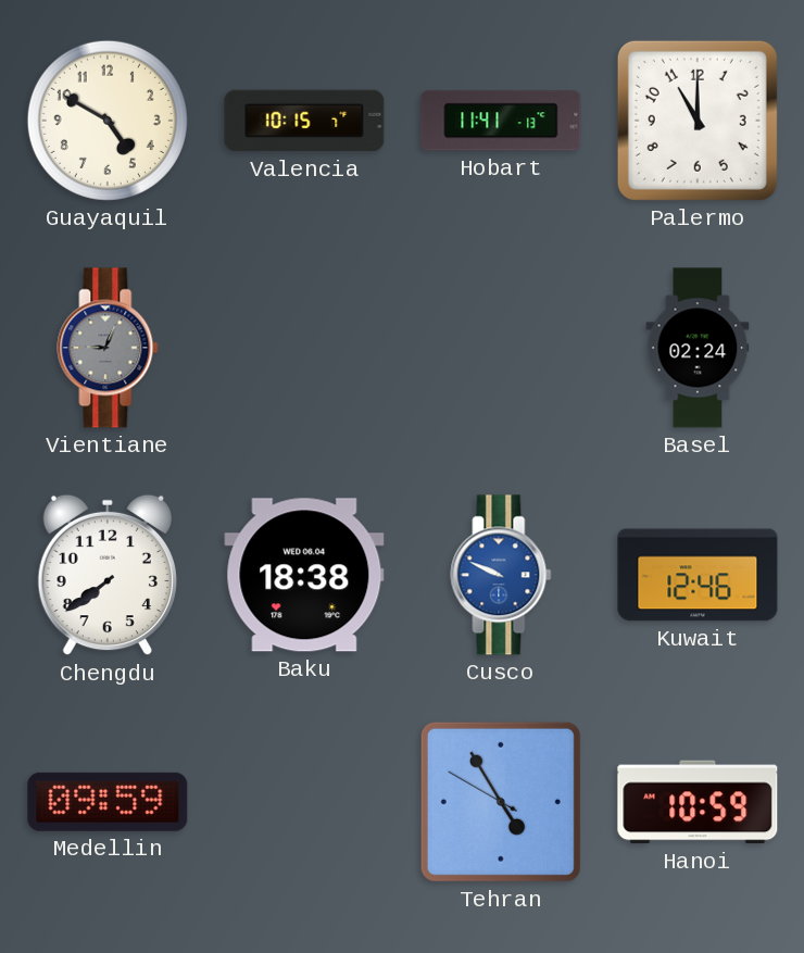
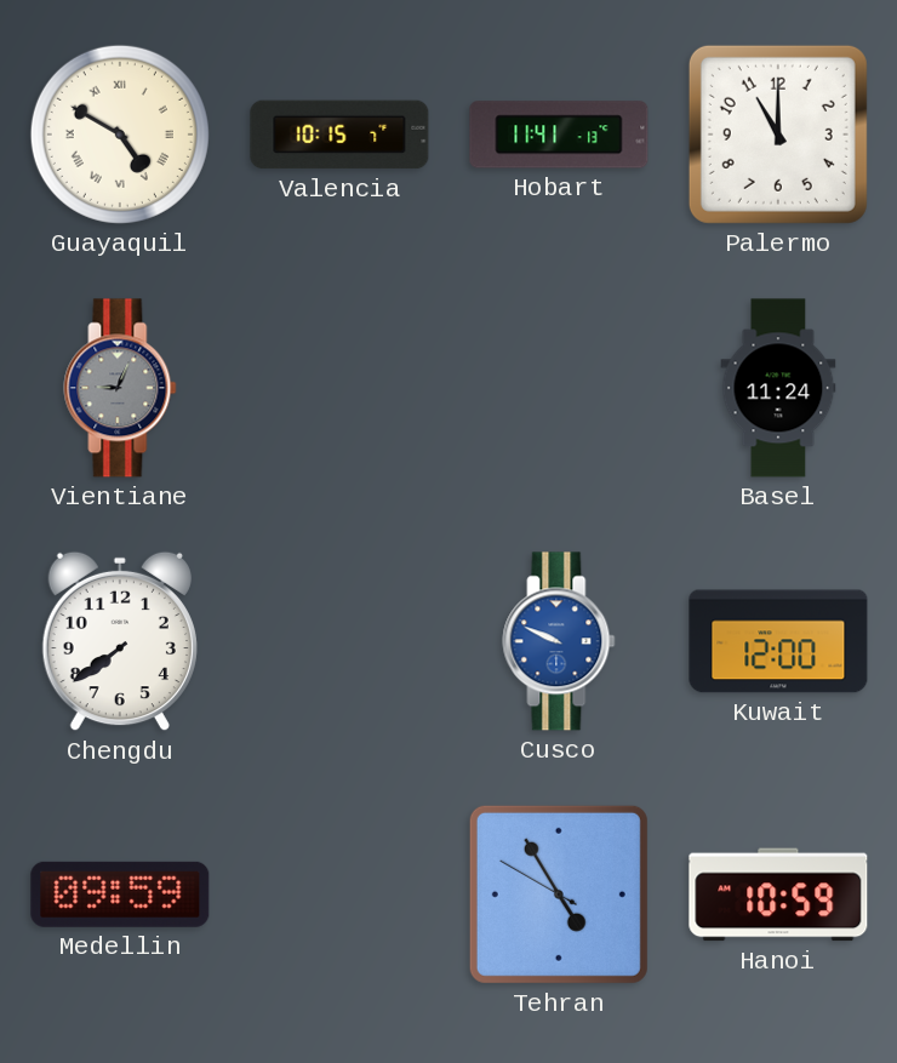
Guayaquil numerals: Arabic -> Roman
Basel: 02:24 -> 11:24
Baku: 18:38 -> none
Kuwait: 12:46 -> 12:00
